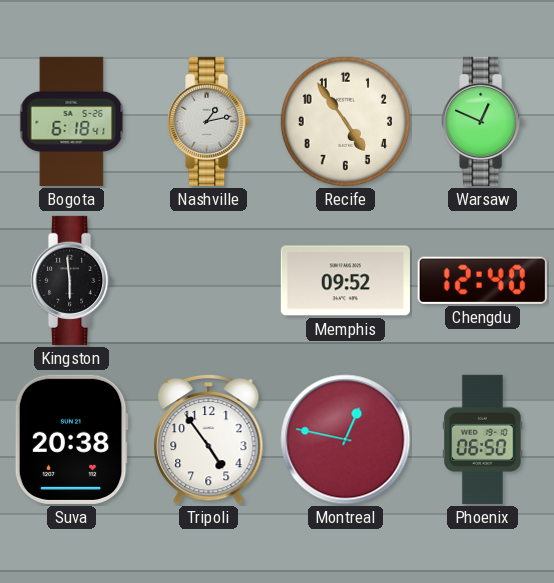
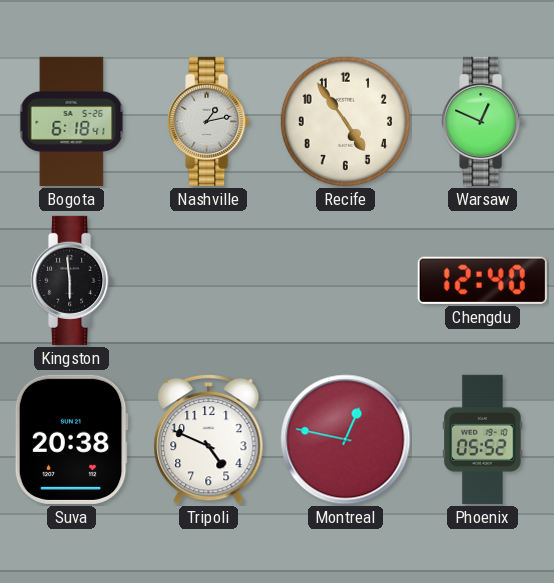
Memphis: 09:52 -> none
Tripoli: 4:54 -> 4:49
Phoenix: 06:50 -> 05:52
